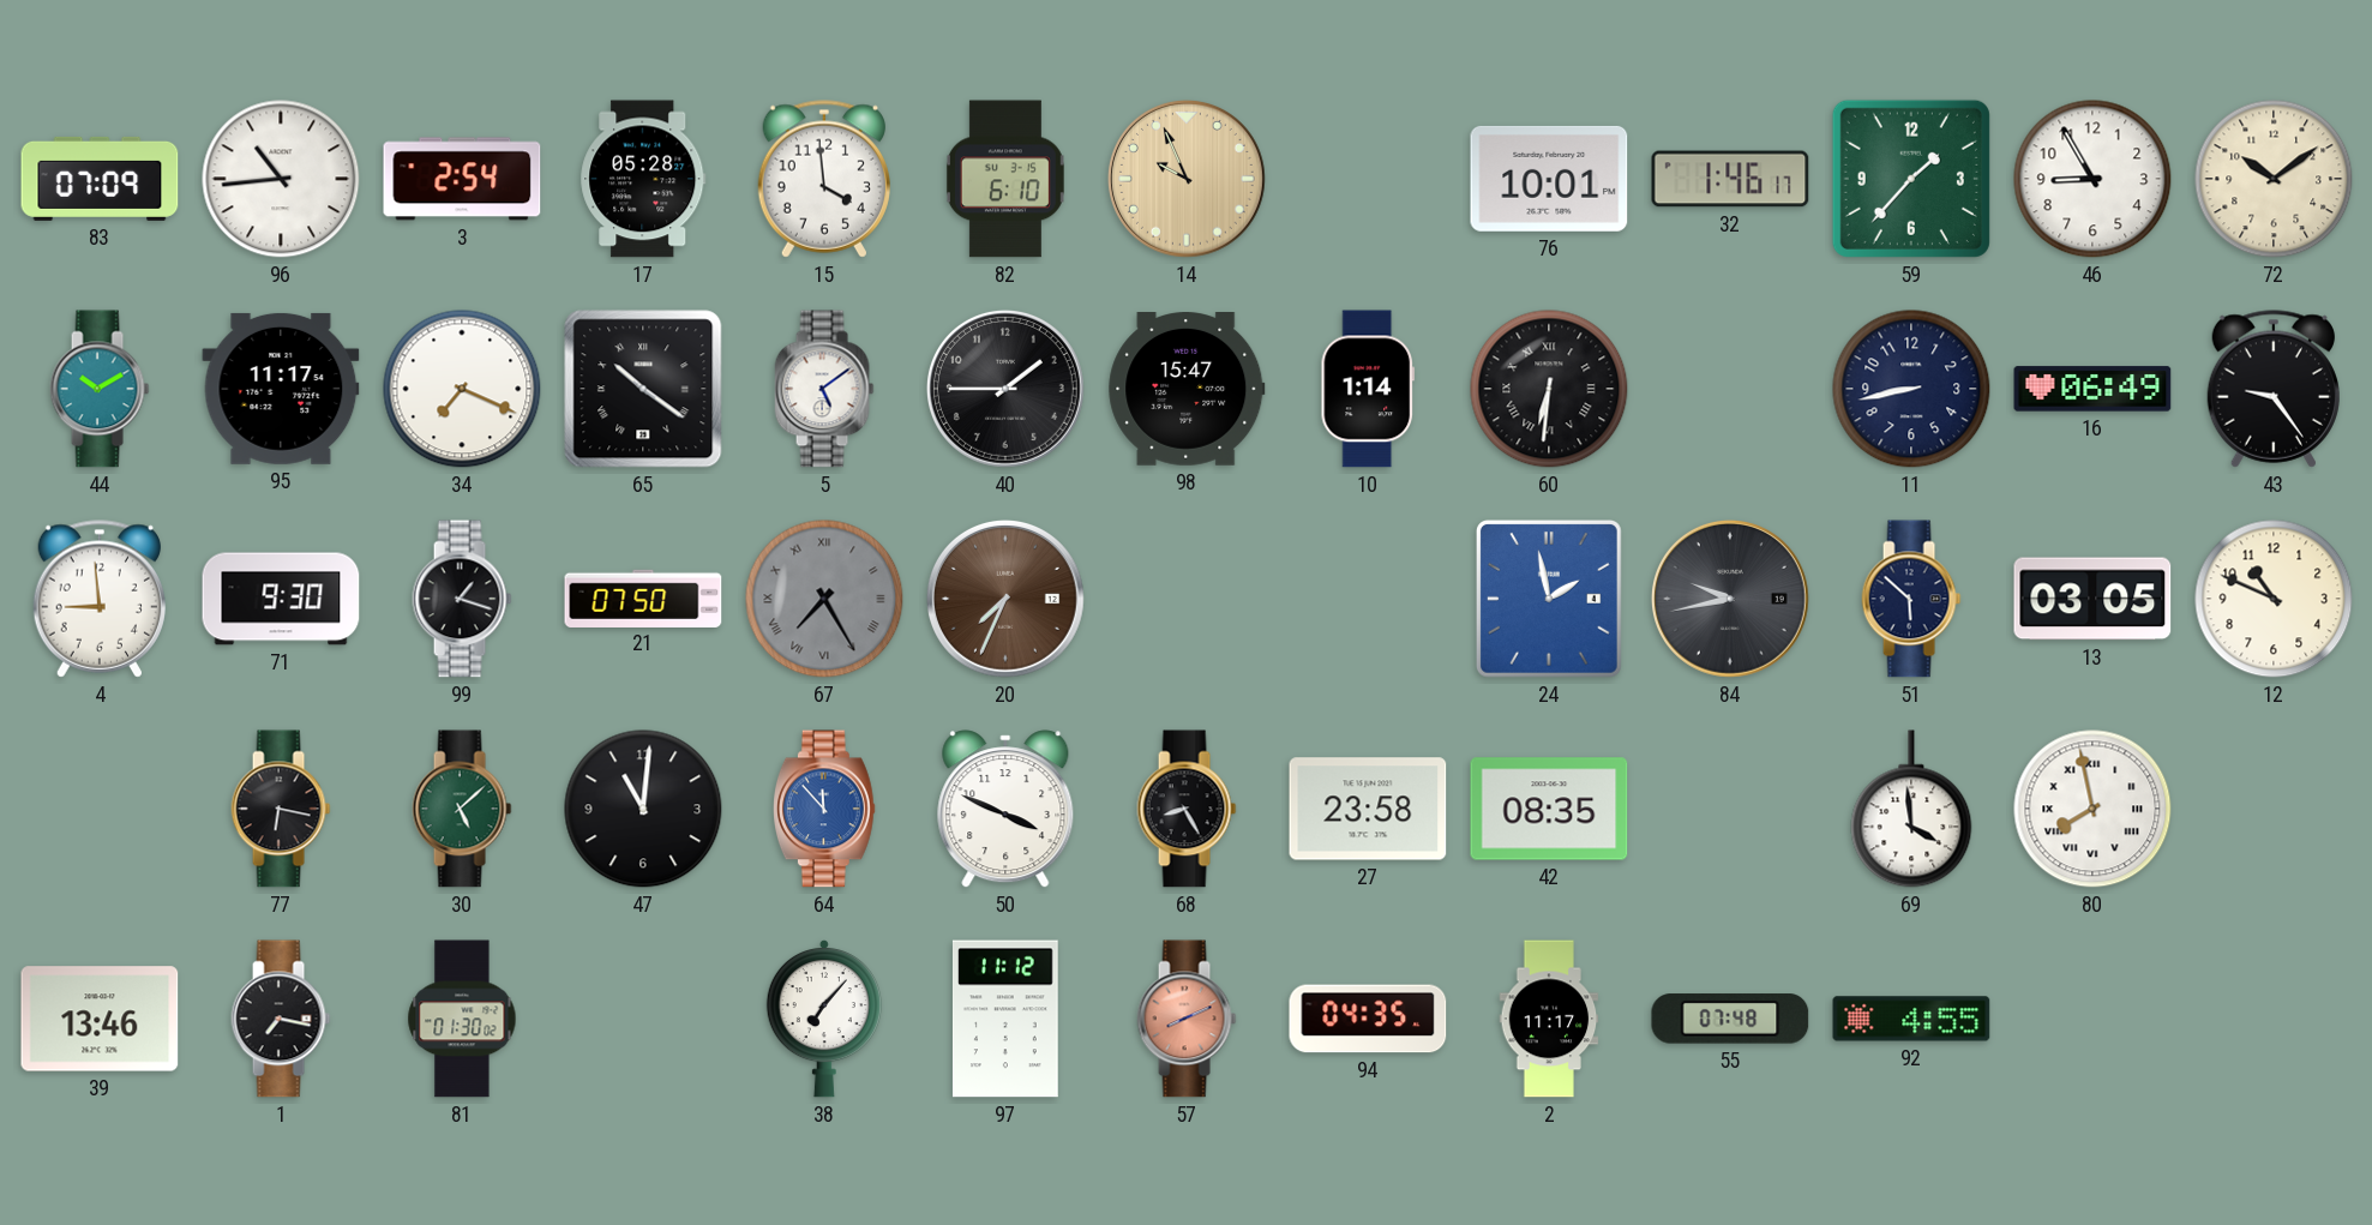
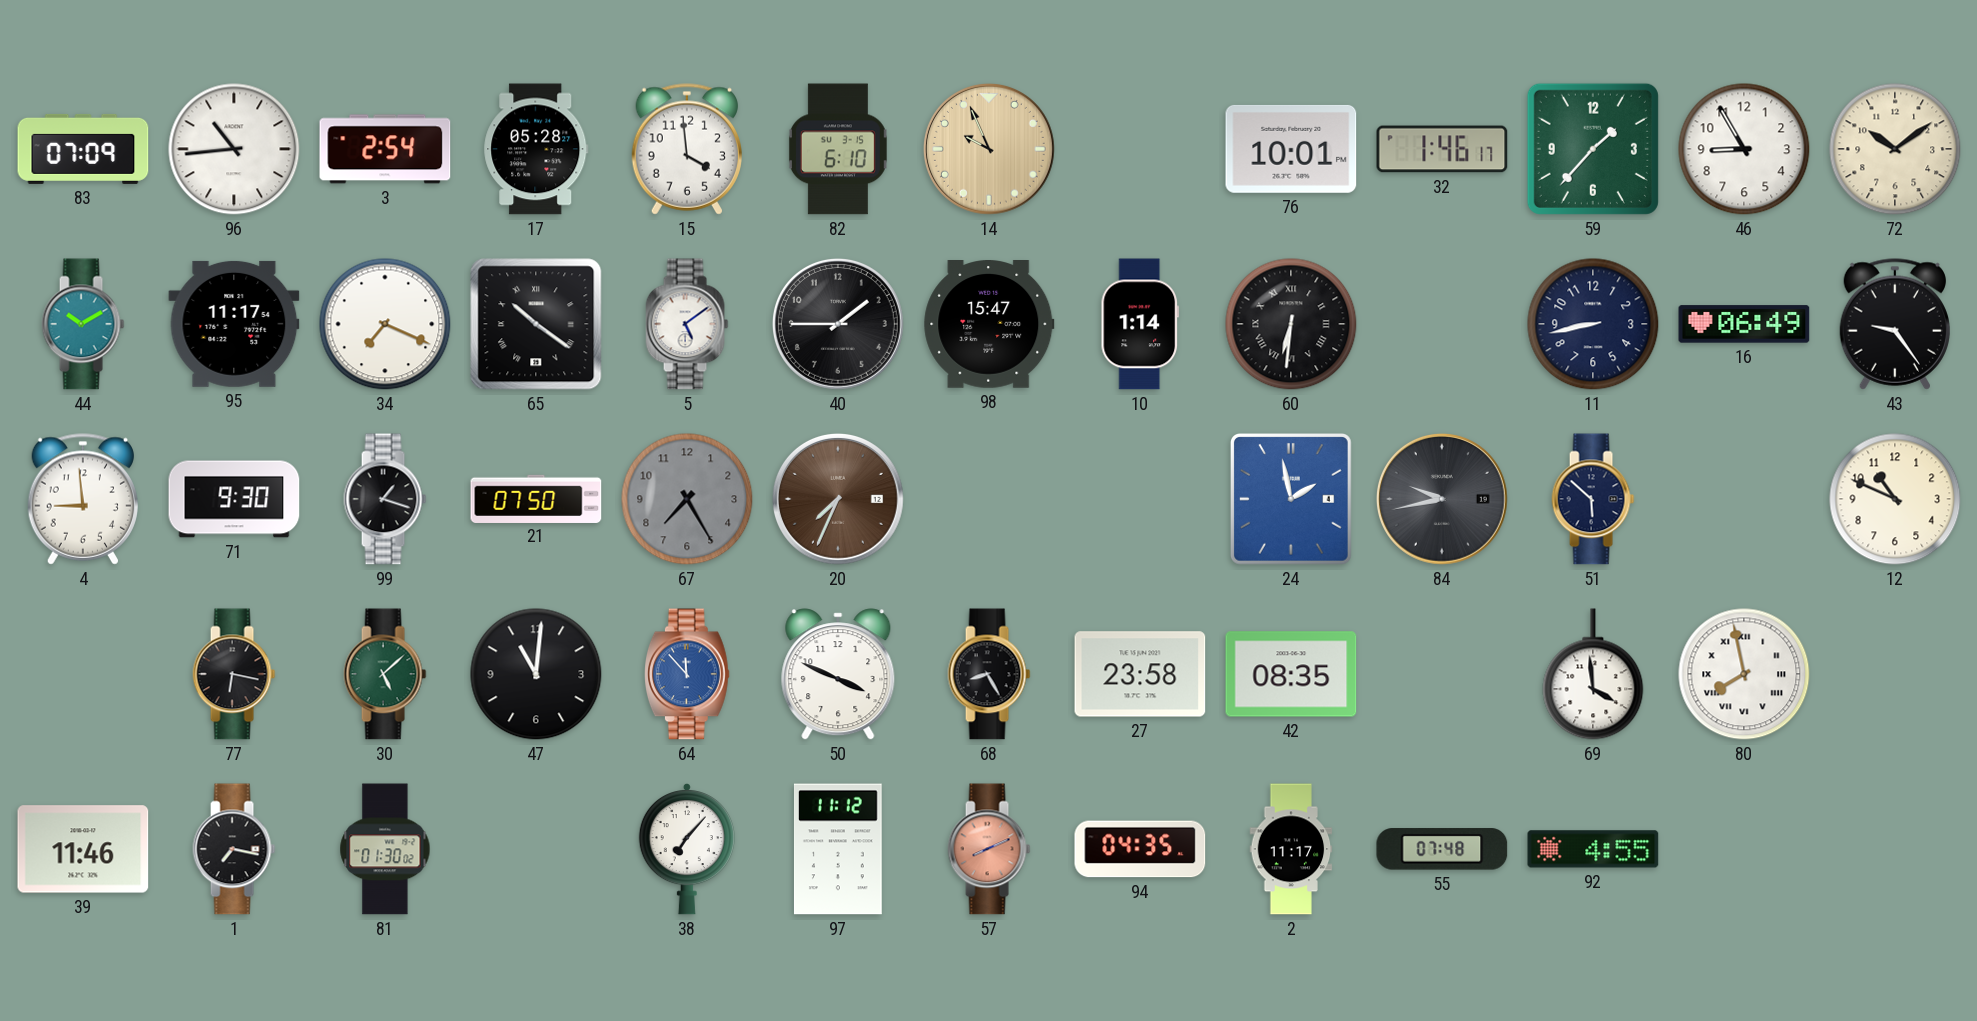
67 numerals: Roman -> Arabic
13: 03:05 -> none
39: 13:46 -> 11:46
